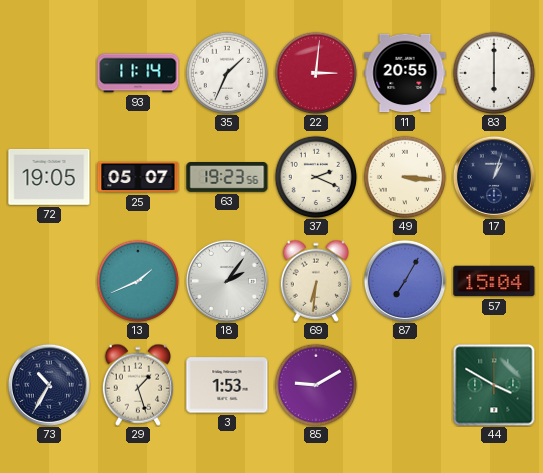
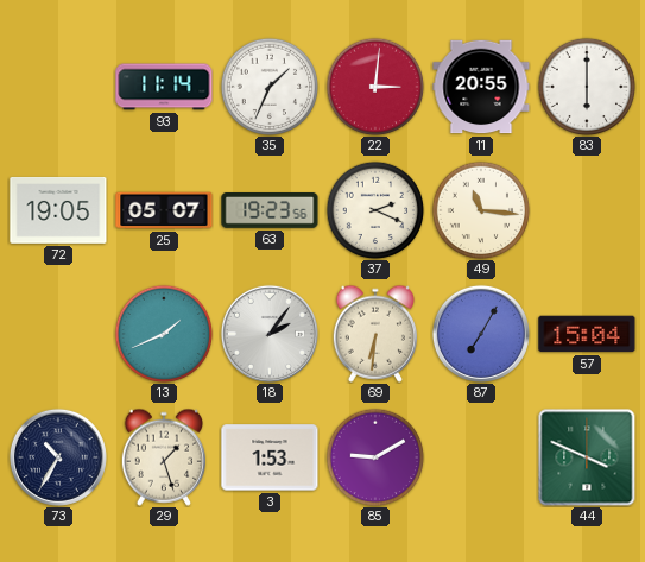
49: 3:16 -> 11:16
17: 1:03 -> none
44: 3:50 -> 3:49
